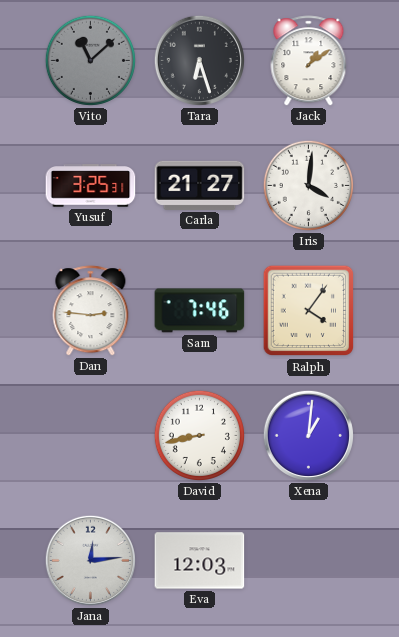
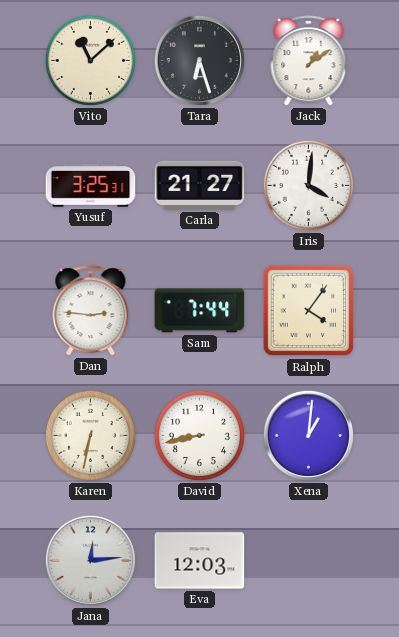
Vito dial: grey -> cream
Sam: 7:46 -> 7:44
Karen: none -> 6:32
